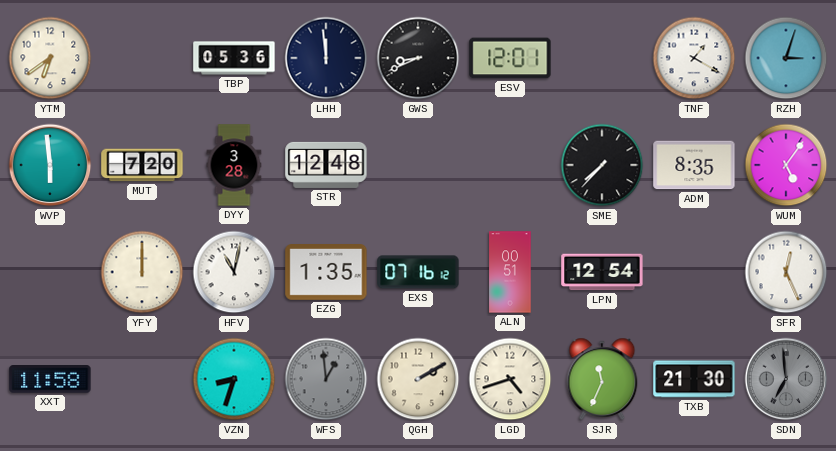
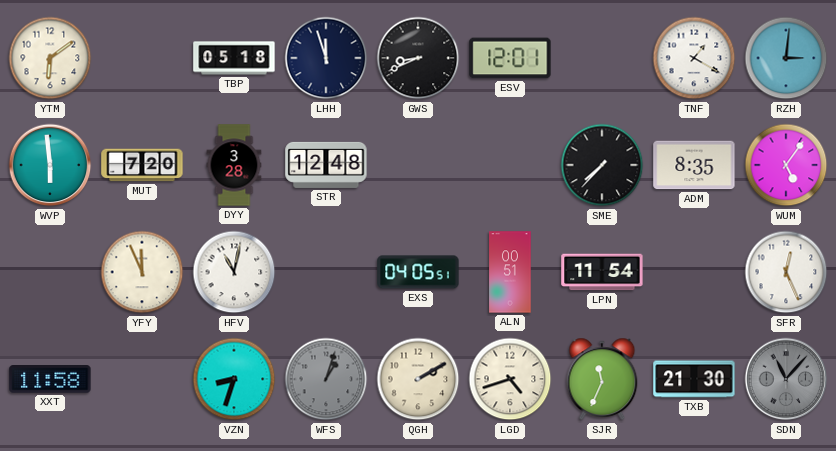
YTM: 6:39 -> 6:09
TBP: 05:36 -> 05:18
LHH: 11:59 -> 11:57
RZH: 3:03 -> 3:01
YFY: 12:00 -> 11:56
EZG: 1:35 -> none
EXS: 07:16 -> 04:05
LPN: 12:54 -> 11:54
WFS: 12:59 -> 1:03
SDN: 6:59 -> 11:07
